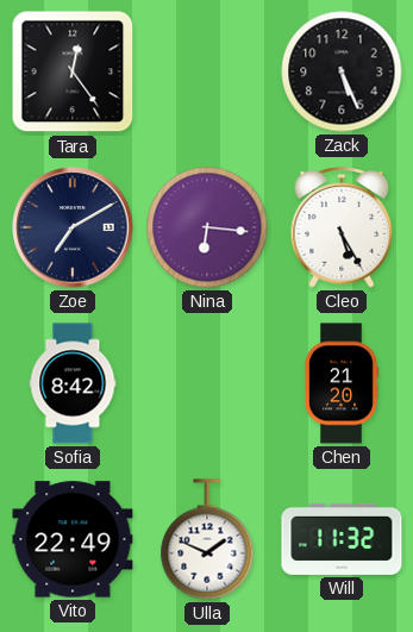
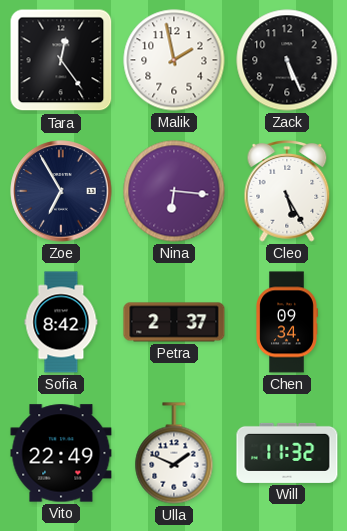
Malik: none -> 1:58
Zoe: 7:10 -> 6:55
Petra: none -> 2:37
Chen: 21:20 -> 09:34
